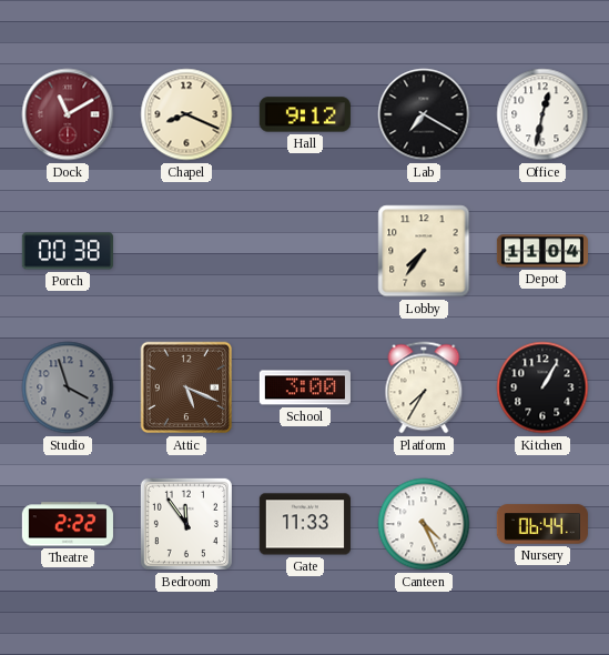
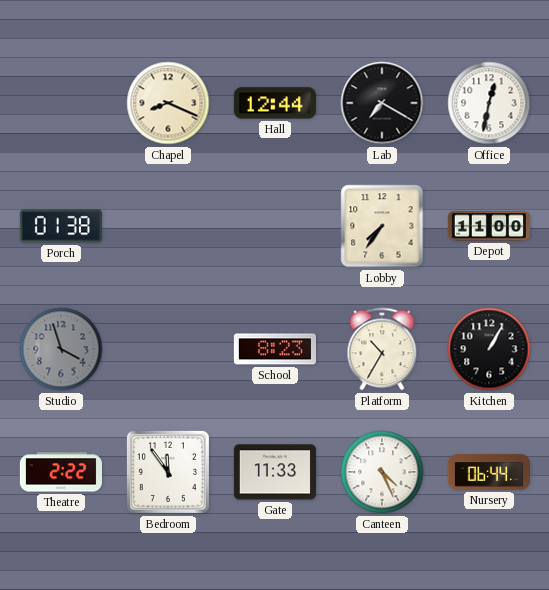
Dock: 11:10 -> none
Hall: 9:12 -> 12:44
Porch: 00:38 -> 01:38
Depot: 11:04 -> 11:00
Attic: 5:19 -> none
School: 3:00 -> 8:23
Platform: 7:35 -> 10:35
